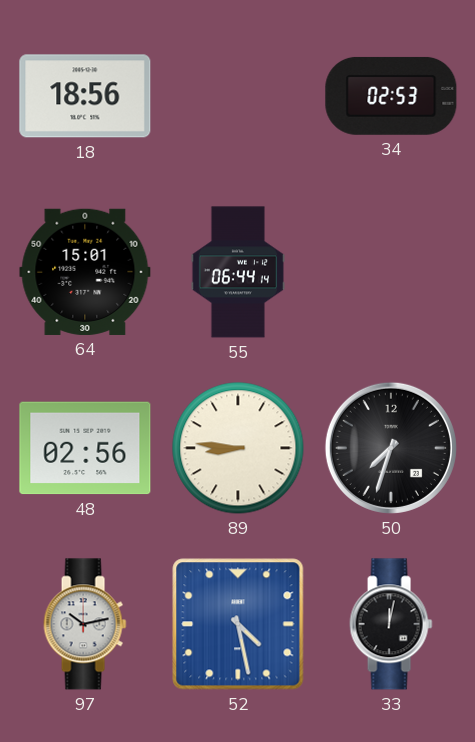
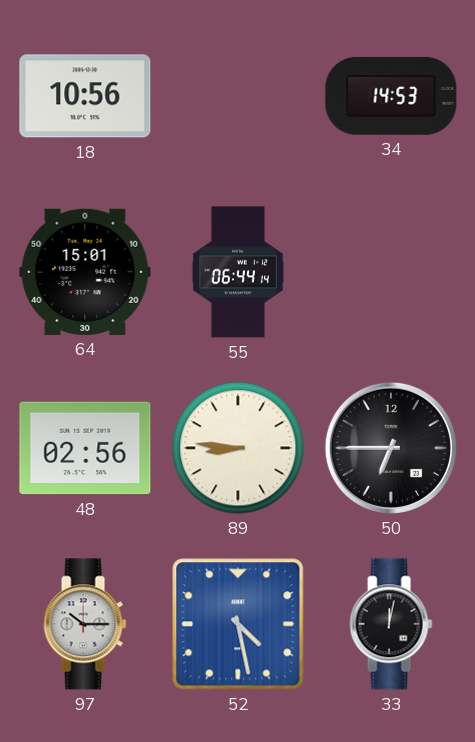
18: 18:56 -> 10:56
34: 02:53 -> 14:53
50: 7:33 -> 6:45
97: 10:13 -> 10:15
